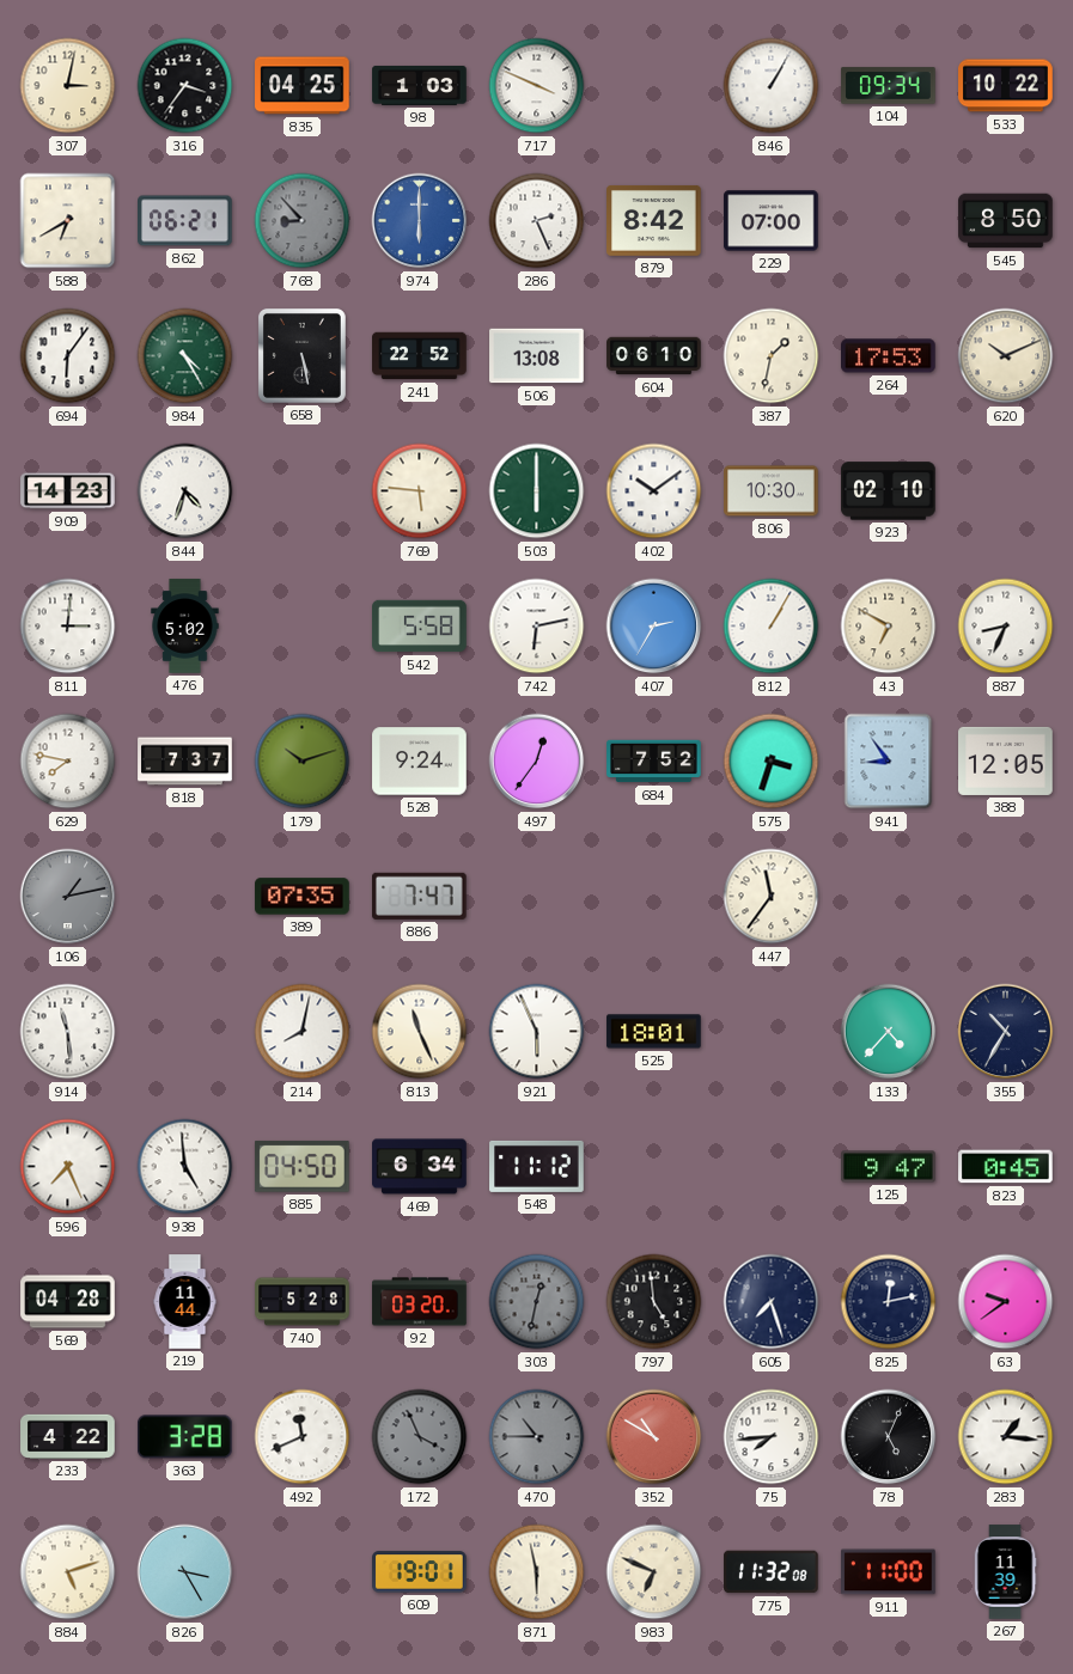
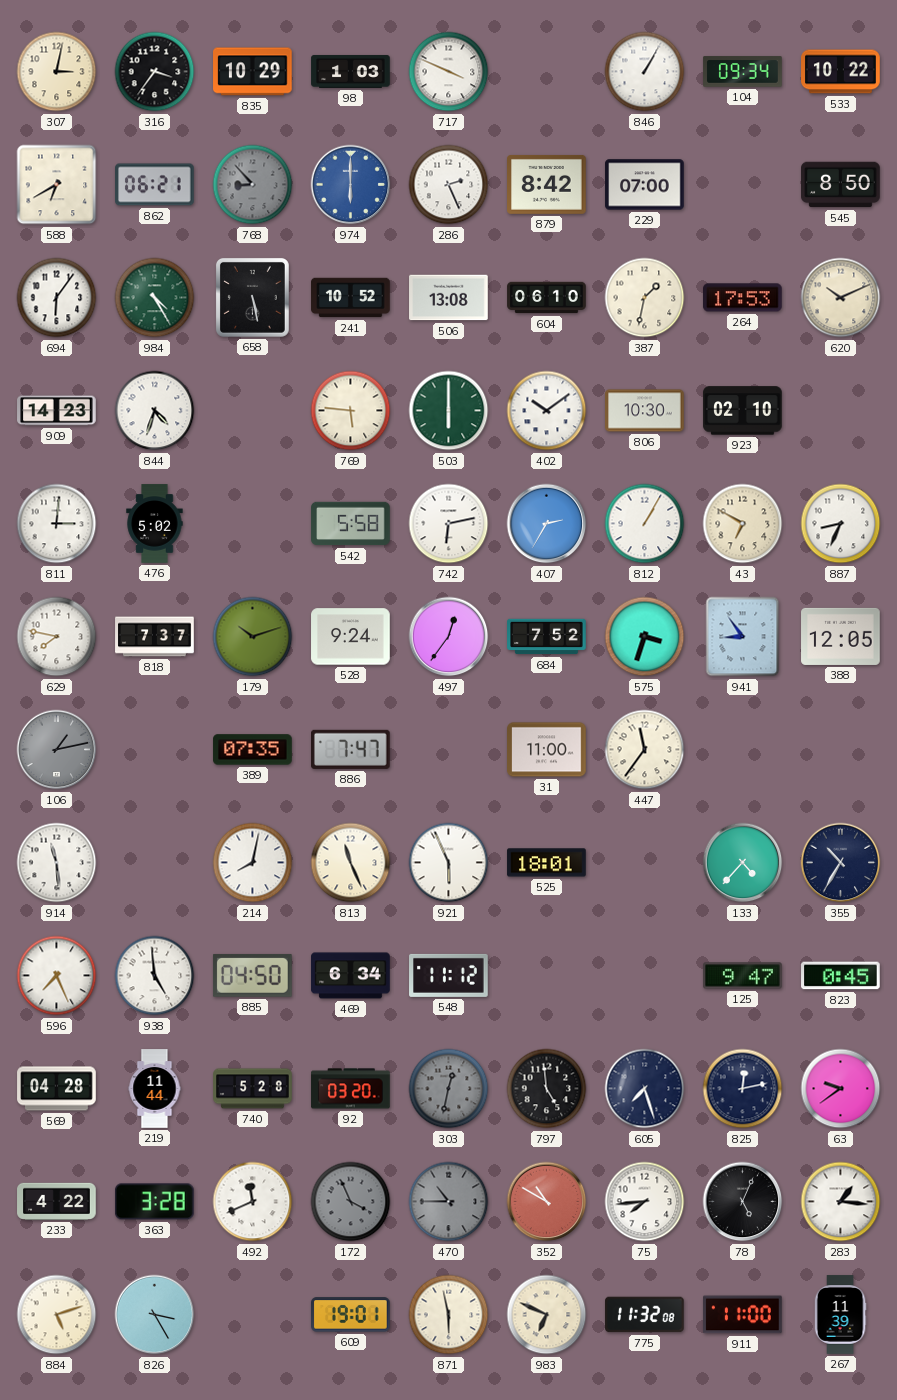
835: 04:25 -> 10:29
241: 22:52 -> 10:52
31: none -> 11:00
